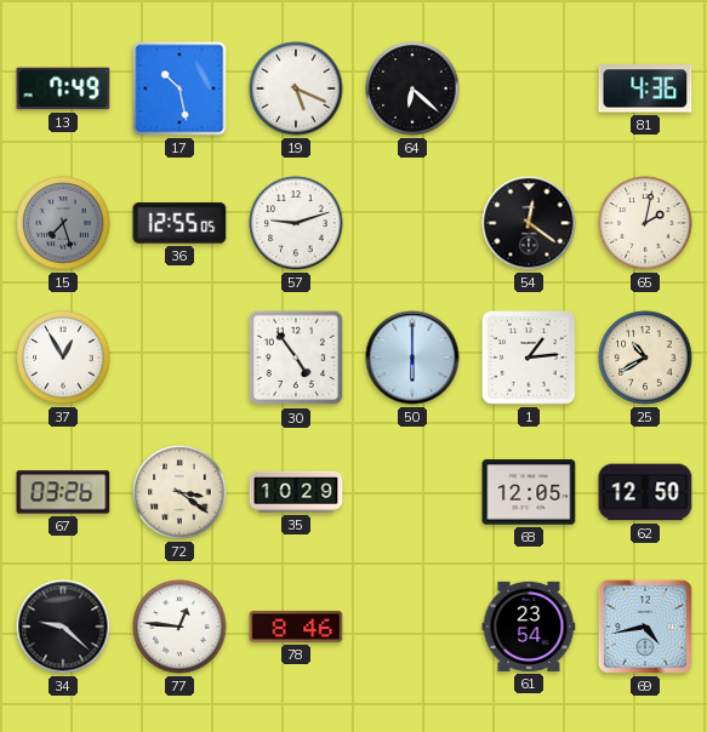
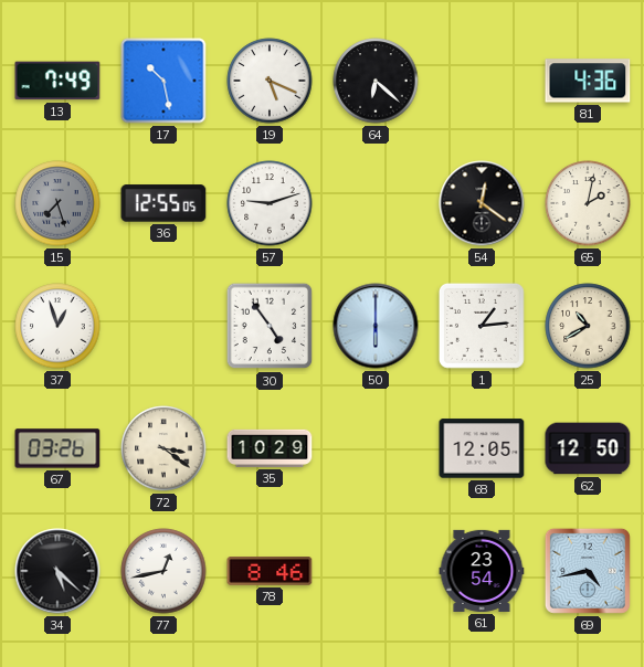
37: 12:55 -> 12:57
34: 9:22 -> 5:22
77: 12:46 -> 12:43
